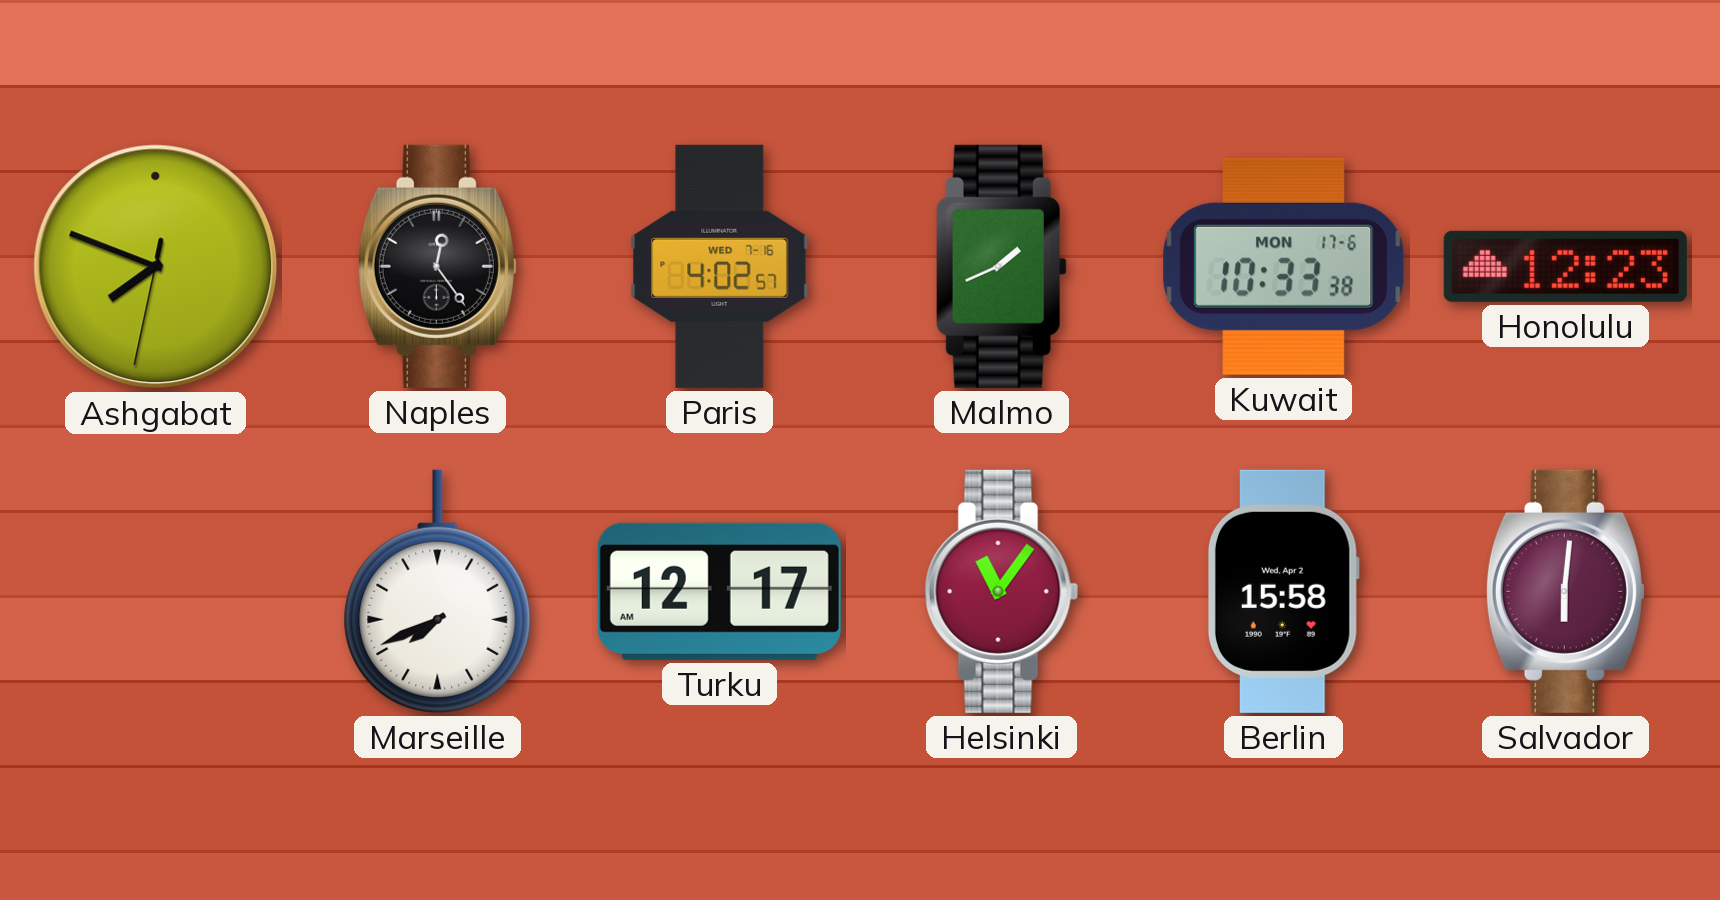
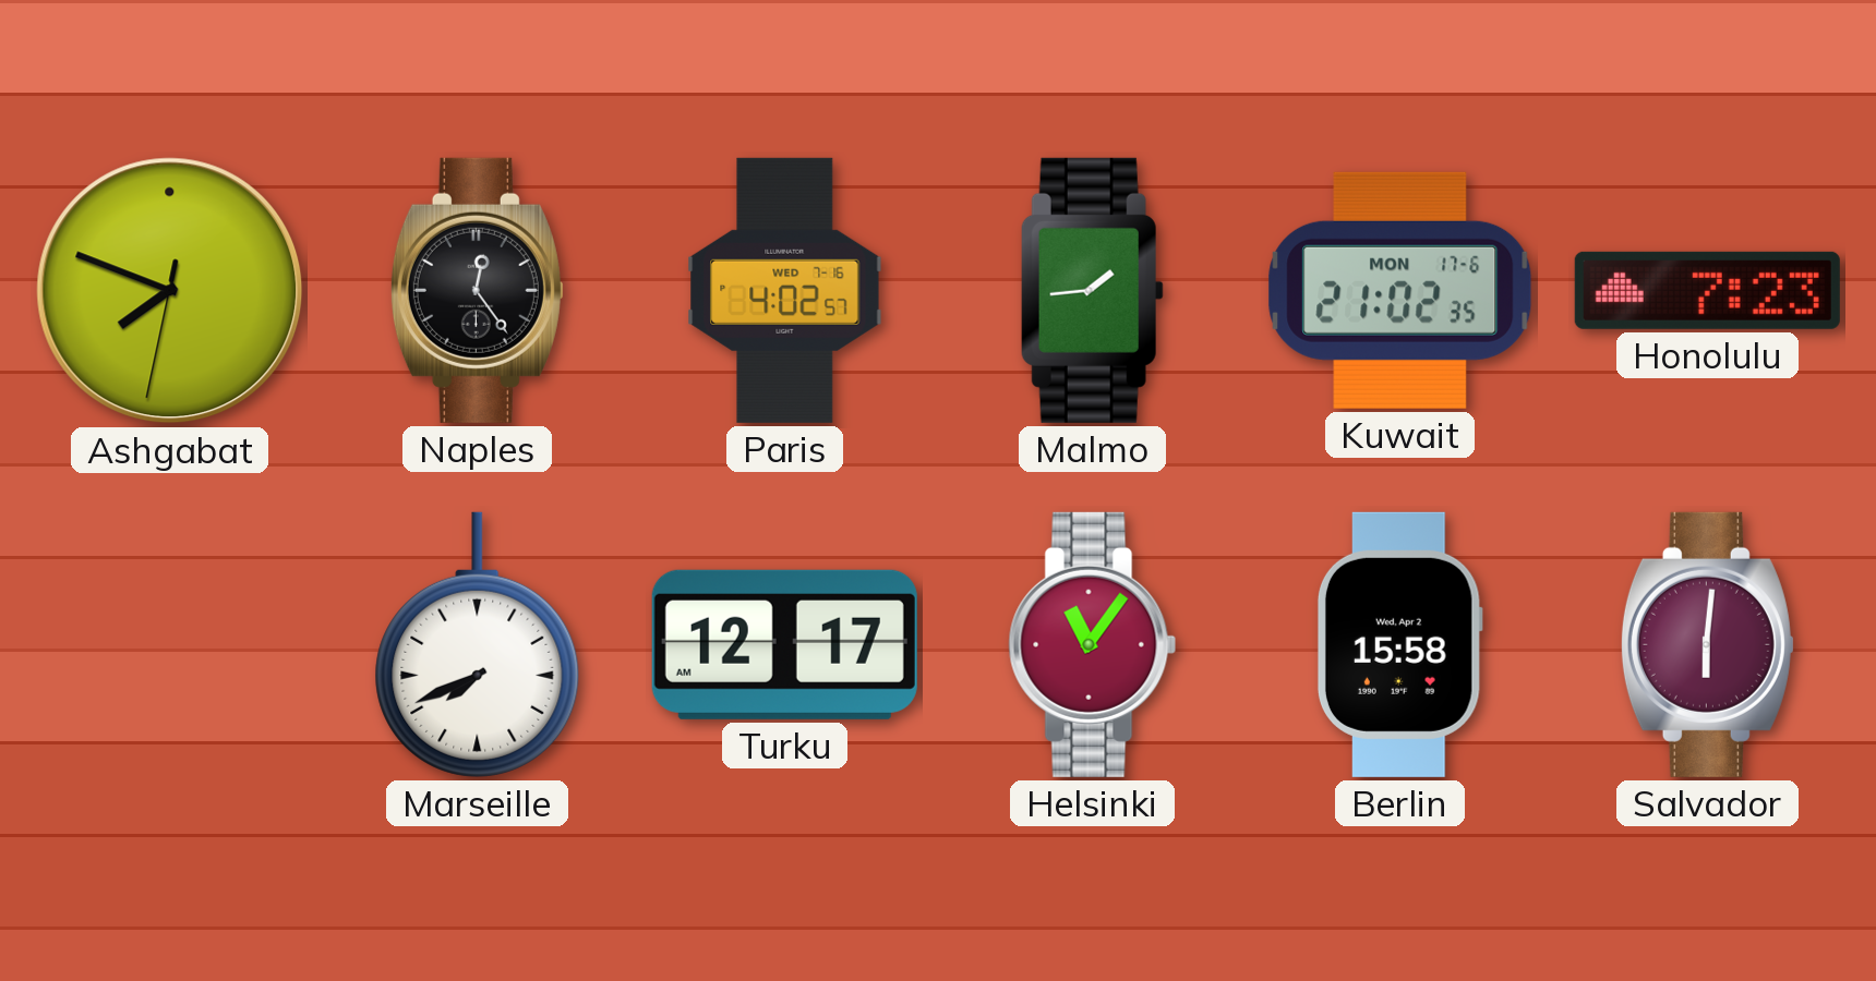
Malmo: 1:41 -> 1:44
Kuwait: 10:33 -> 21:02
Honolulu: 12:23 -> 7:23
